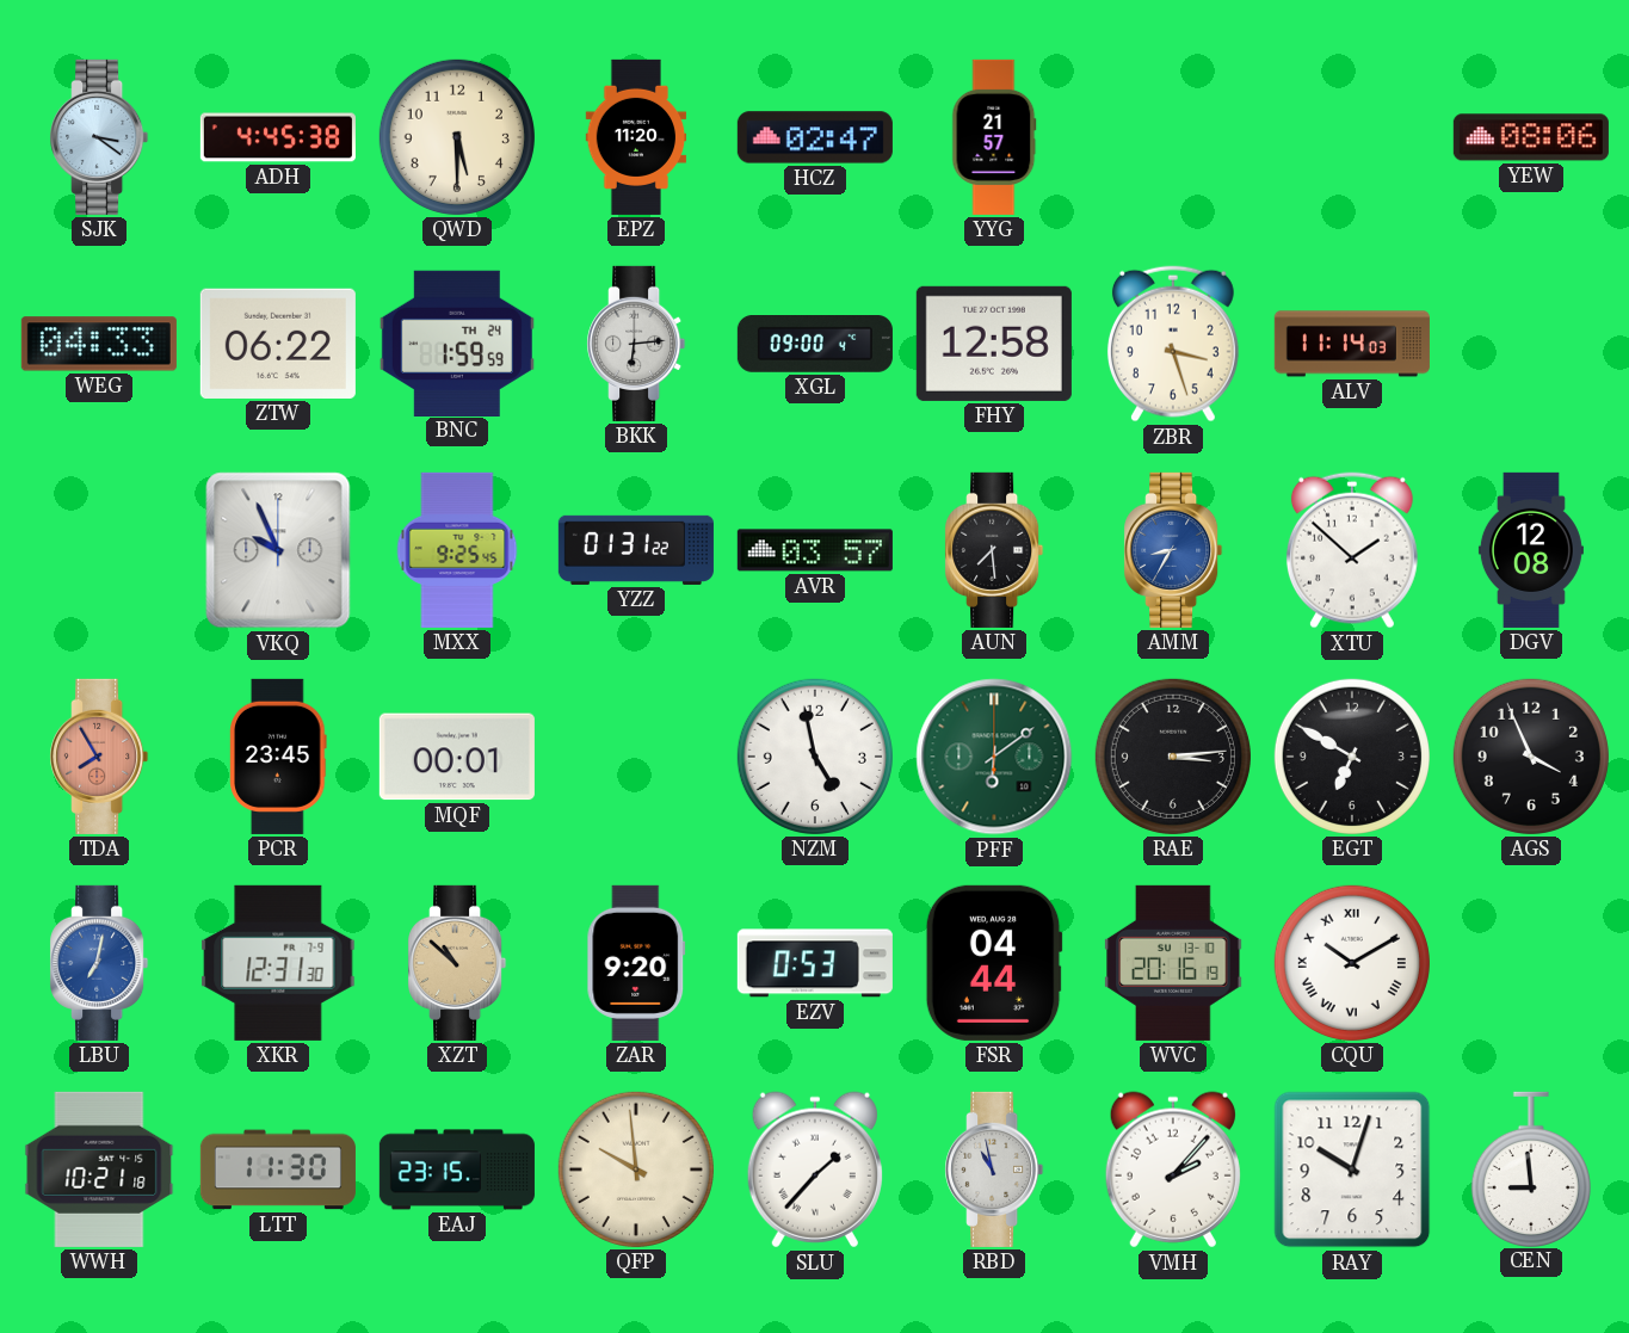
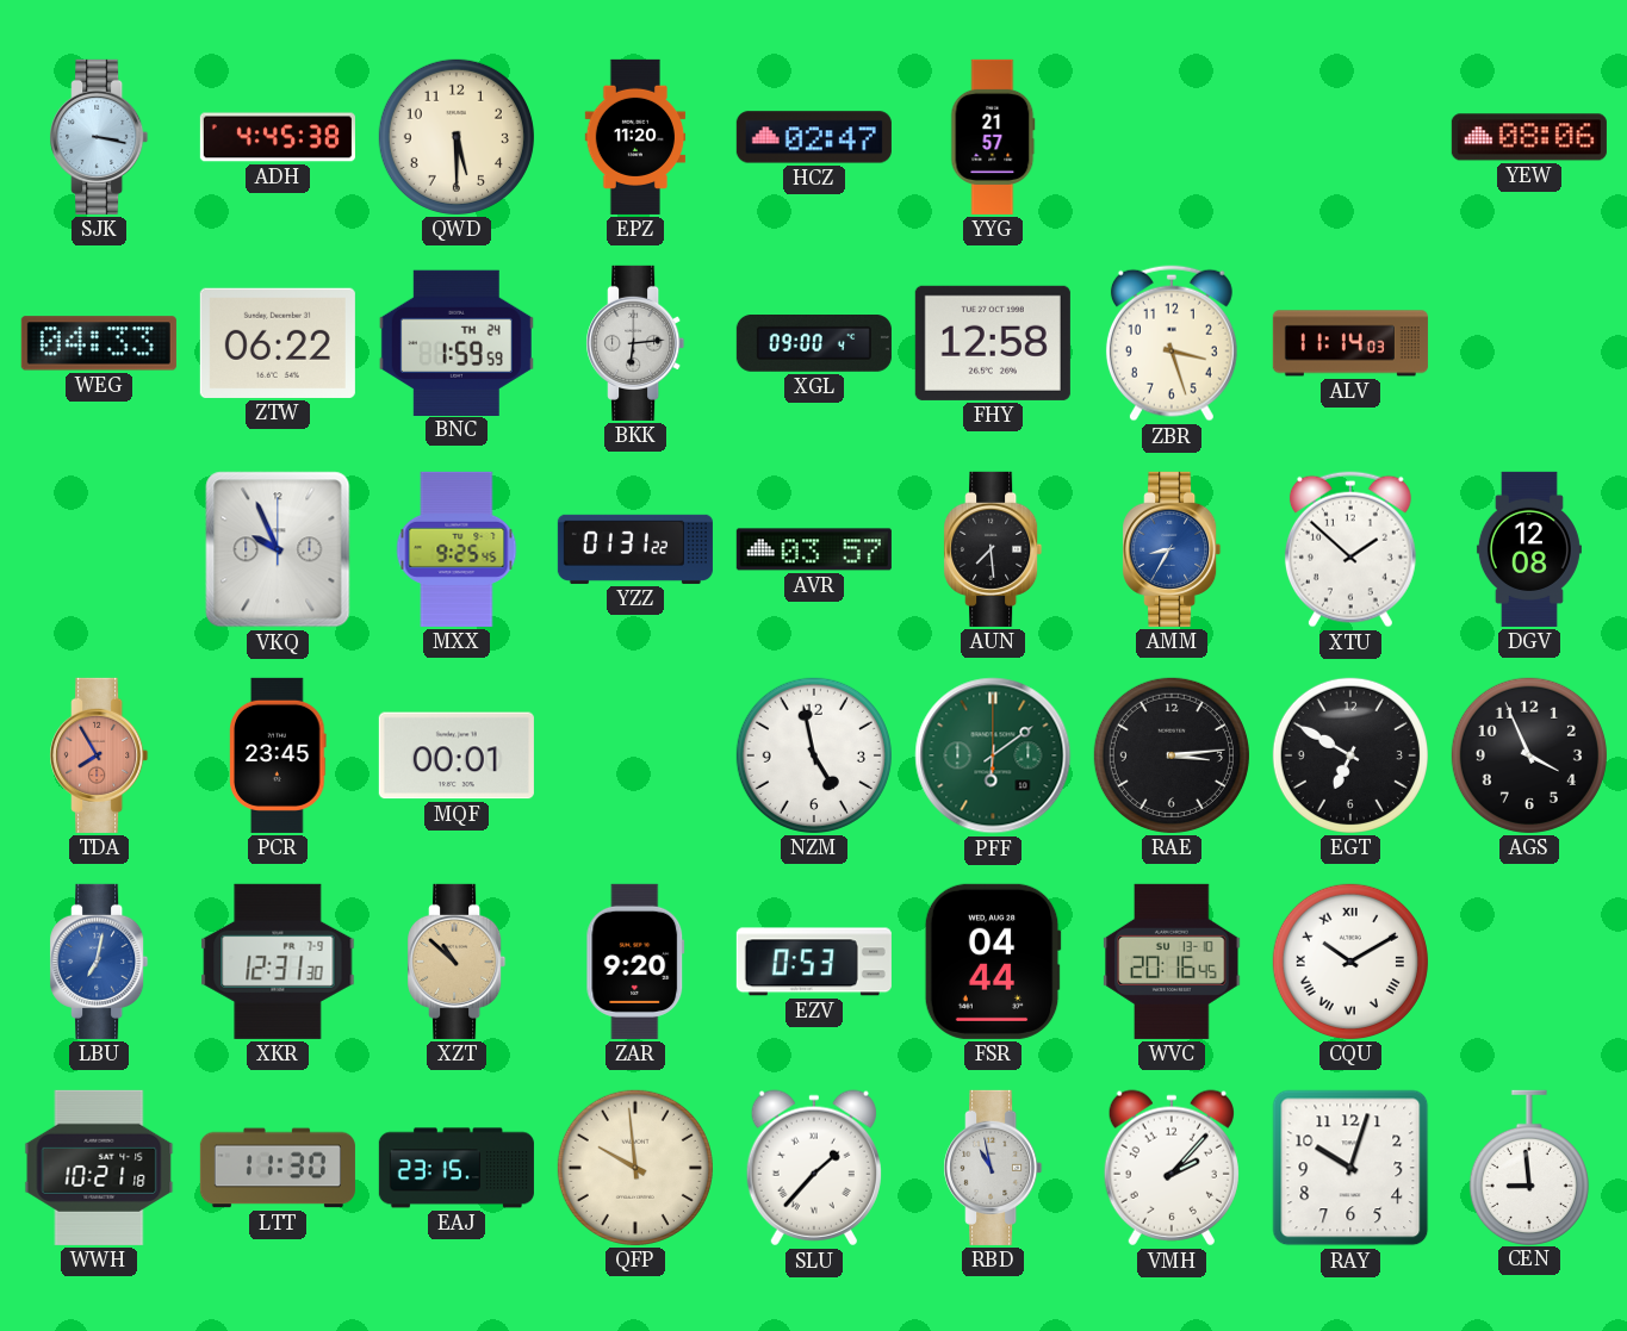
SJK: 3:21 -> 3:17
WVC: 20:16:19 -> 20:16:45
